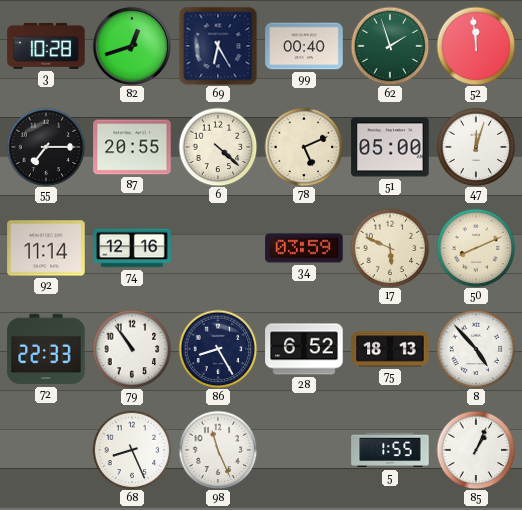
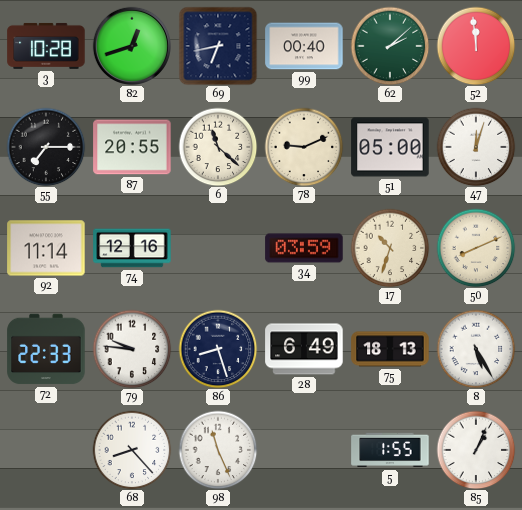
69: 6:25 -> 6:43
62: 1:57 -> 2:08
6: 4:22 -> 11:22
78: 5:11 -> 9:11
17: 5:49 -> 10:33
79: 10:54 -> 9:46
86: 8:25 -> 8:27
28: 6:52 -> 6:49
8: 4:53 -> 5:25
68: 8:26 -> 8:23
